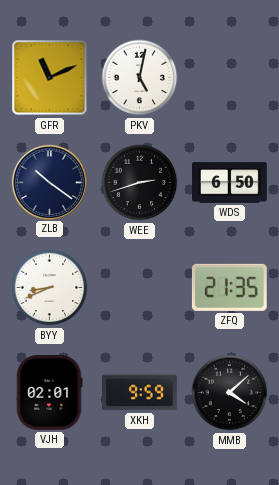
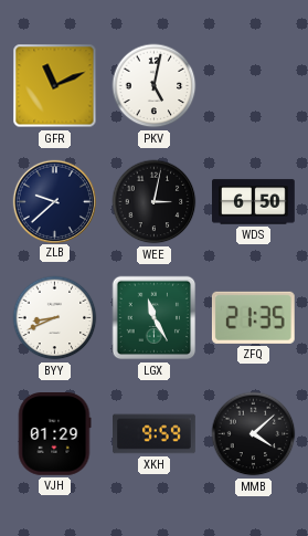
ZLB: 10:21 -> 9:38
WEE: 2:42 -> 3:02
LGX: none -> 11:25
VJH: 02:01 -> 01:29
